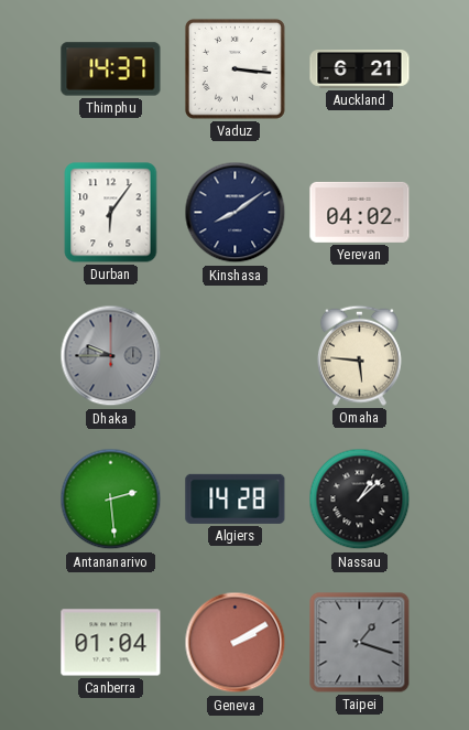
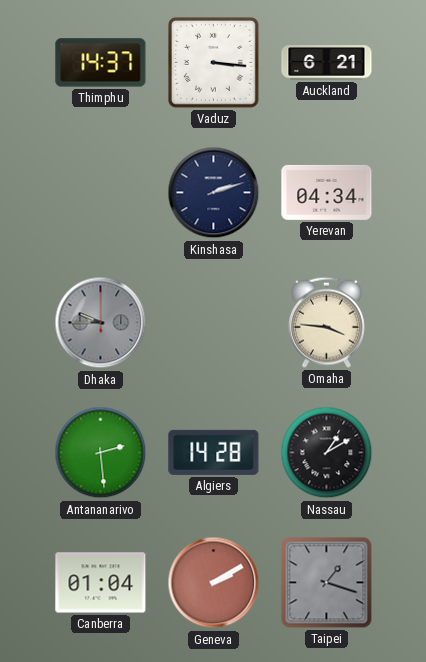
Durban: 6:06 -> none
Kinshasa: 8:09 -> 2:12
Yerevan: 04:02 -> 04:34
Omaha: 5:46 -> 3:46
Nassau: 1:08 -> 1:10
